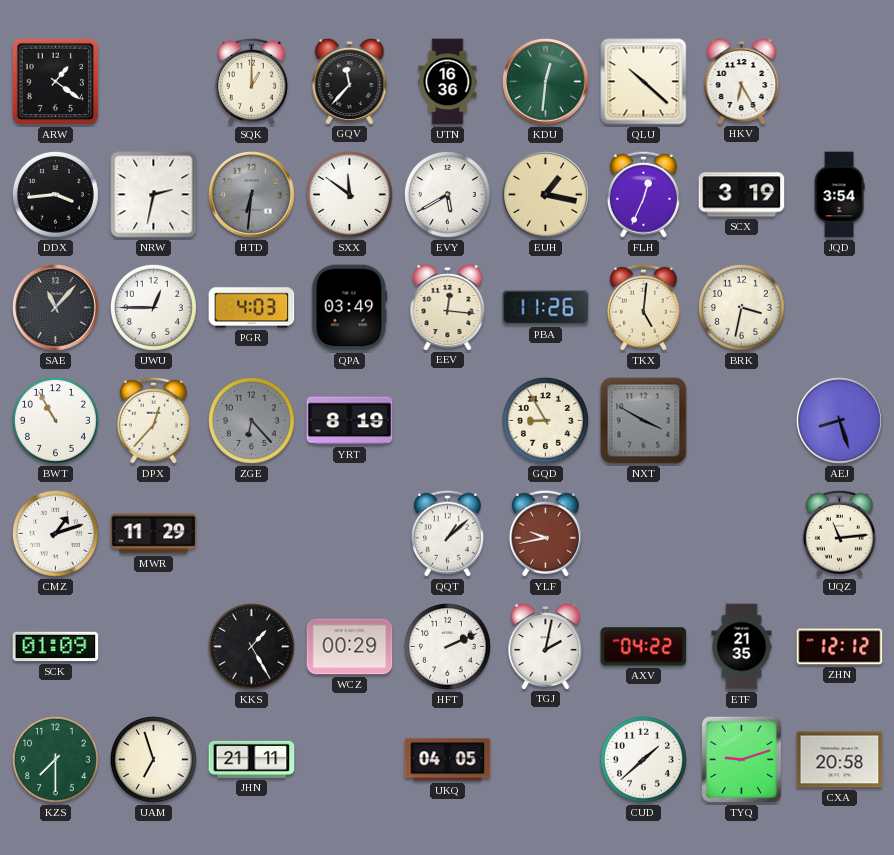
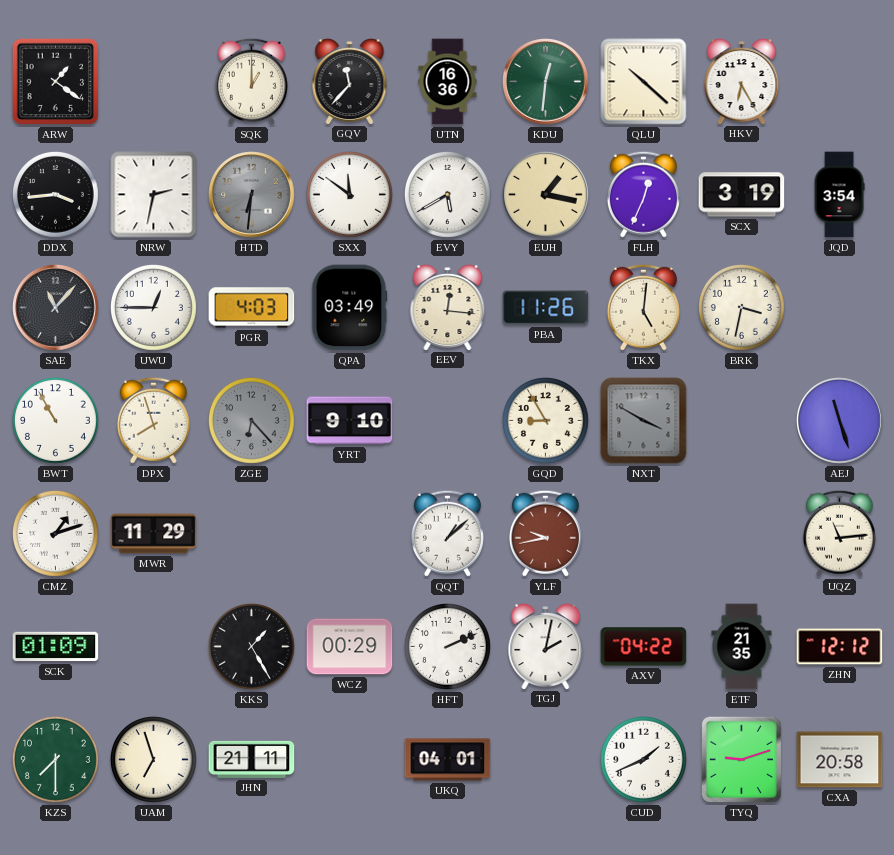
DPX: 12:37 -> 7:57
YRT: 8:19 -> 9:10
AEJ: 8:27 -> 11:27
UKQ: 04:05 -> 04:01
CUD: 1:38 -> 1:41
